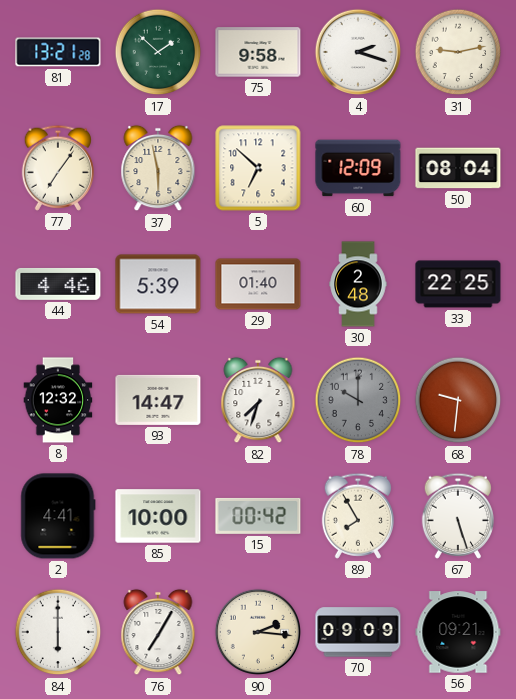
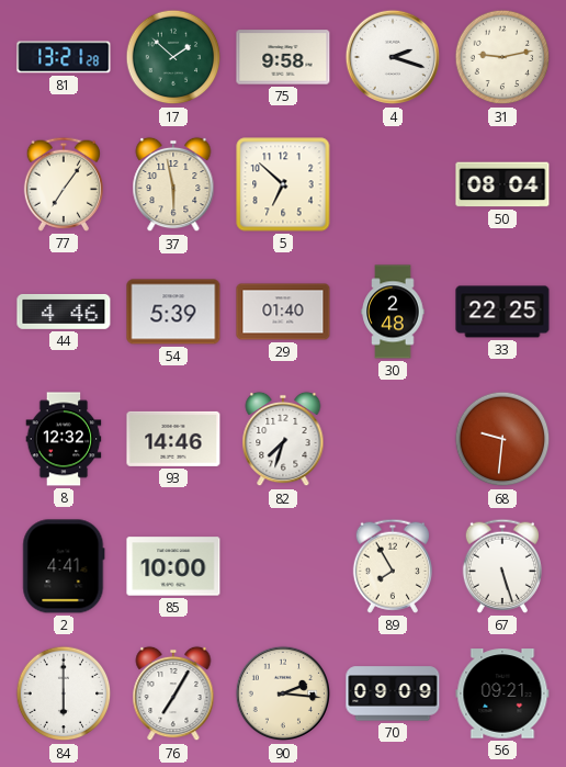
60: 12:09 -> none
93: 14:47 -> 14:46
78: 10:00 -> none
15: 00:42 -> none
